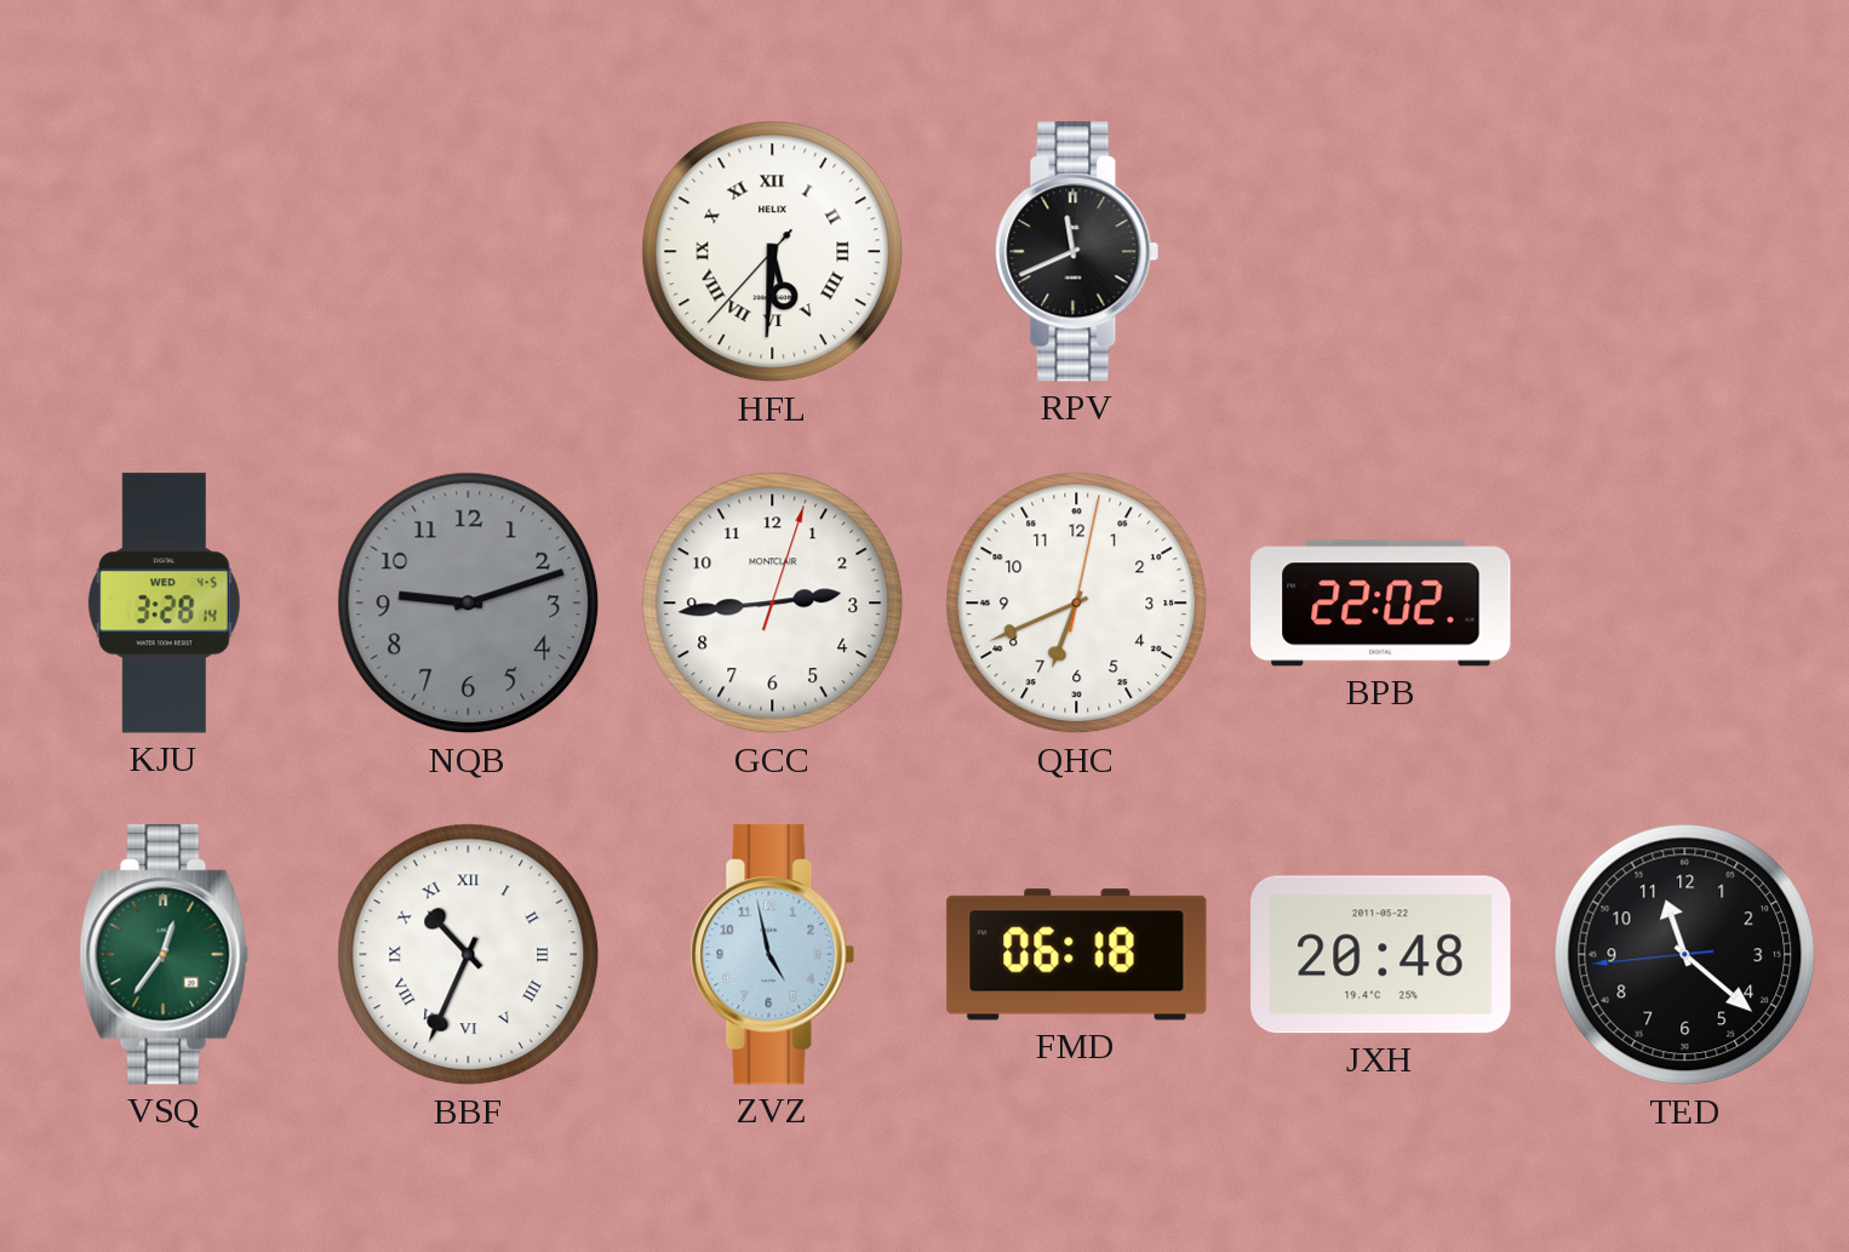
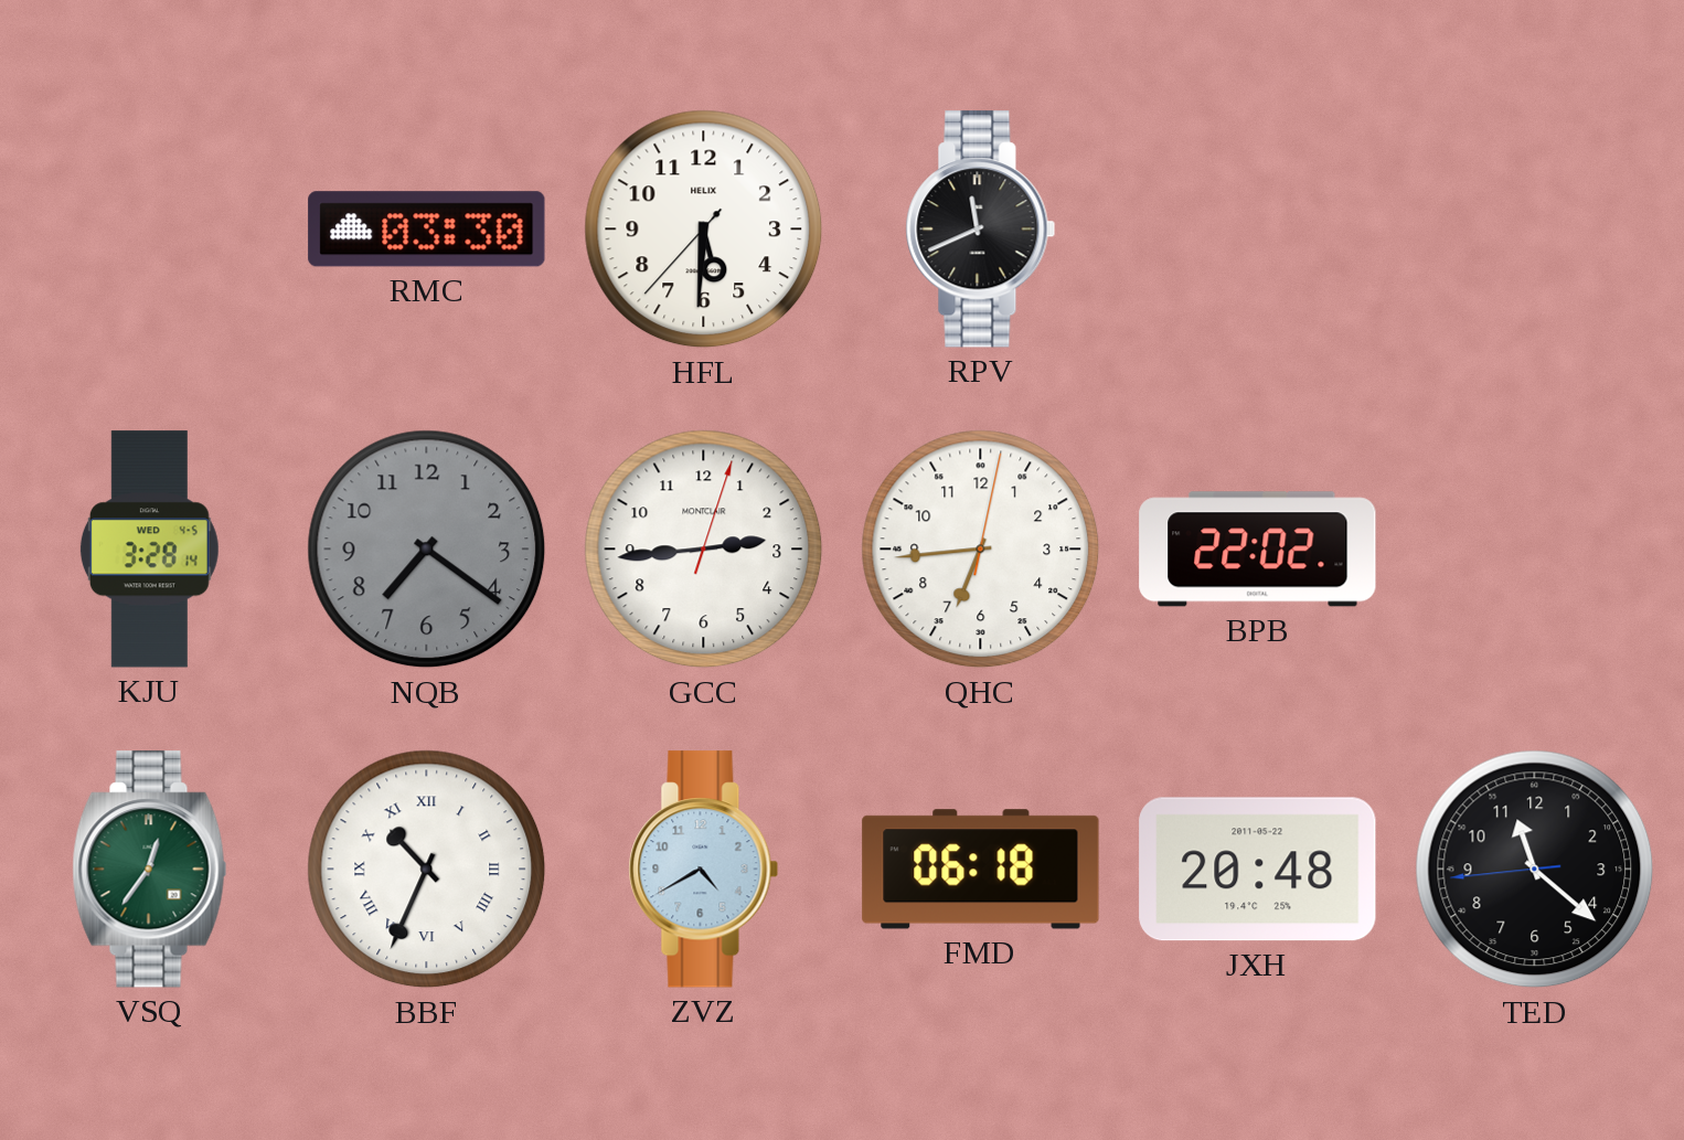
RMC: none -> 03:30
HFL numerals: Roman -> Arabic
NQB: 9:12 -> 7:21
QHC: 6:41 -> 6:44
ZVZ: 4:58 -> 4:40
